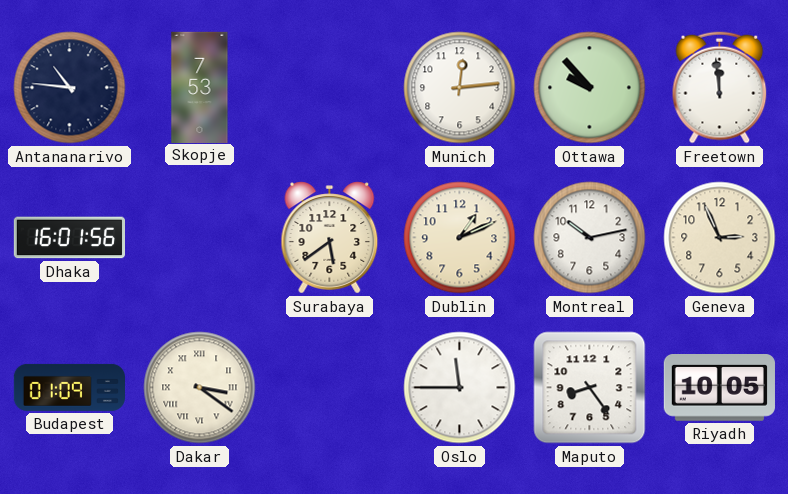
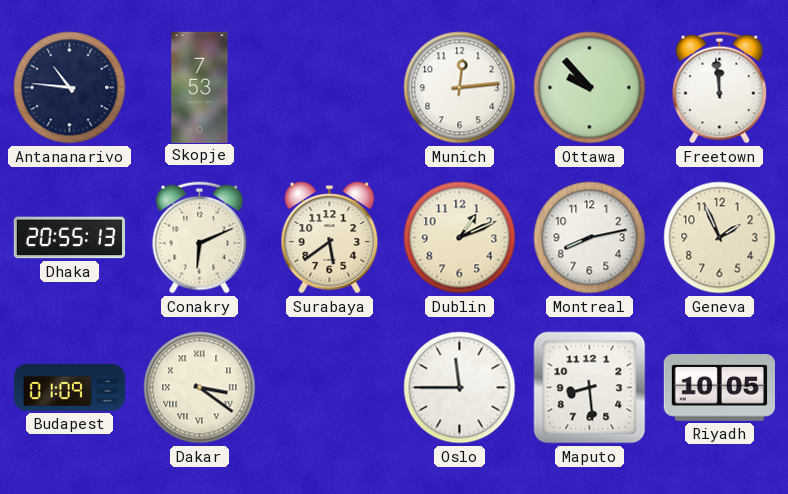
Dhaka: 16:01 -> 20:55
Conakry: none -> 6:11
Montreal: 10:13 -> 8:13
Geneva: 2:56 -> 1:56
Maputo: 8:24 -> 8:29
